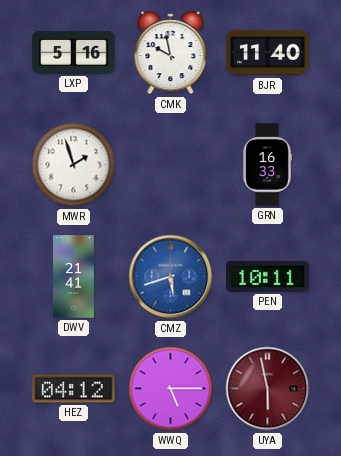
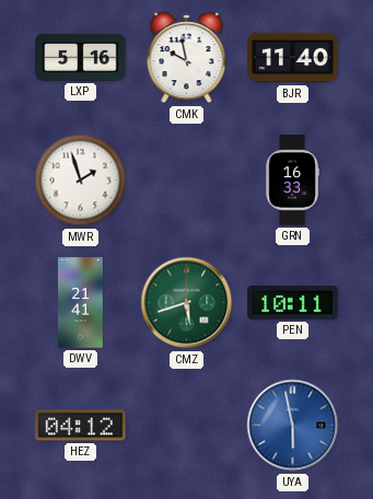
CMZ dial: blue -> green
WWQ: 5:15 -> none
UYA dial: burgundy -> blue
